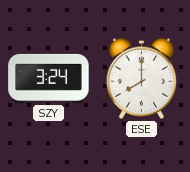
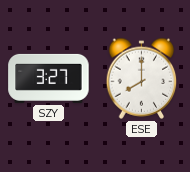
SZY: 3:24 -> 3:27
